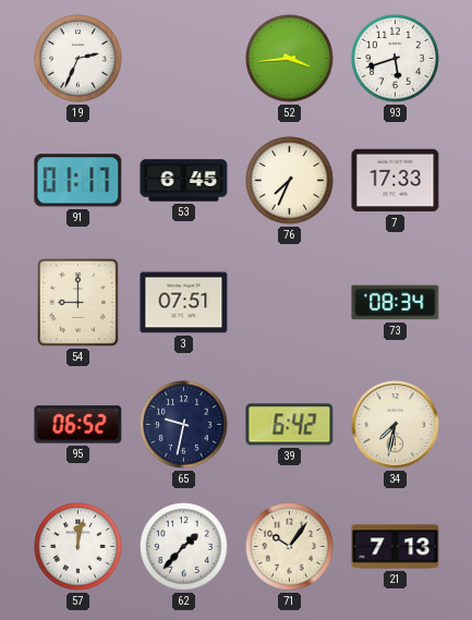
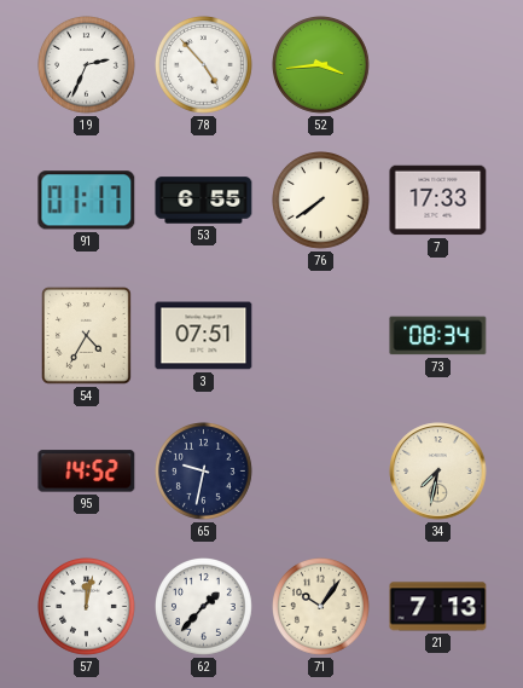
78: none -> 4:53
93: 5:42 -> none
53: 6:45 -> 6:55
76: 7:34 -> 7:39
54: 9:00 -> 4:35
95: 06:52 -> 14:52
39: 6:42 -> none
